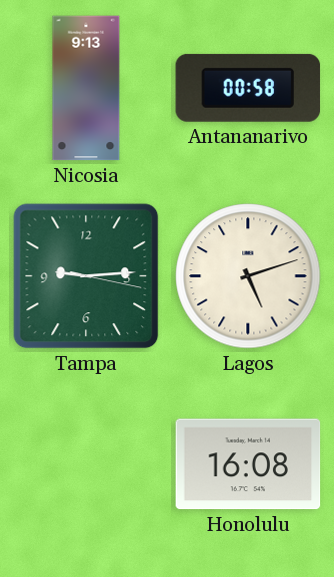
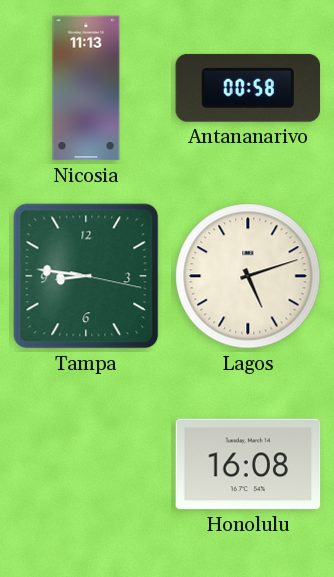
Nicosia: 9:13 -> 11:13
Tampa: 9:14 -> 8:46
